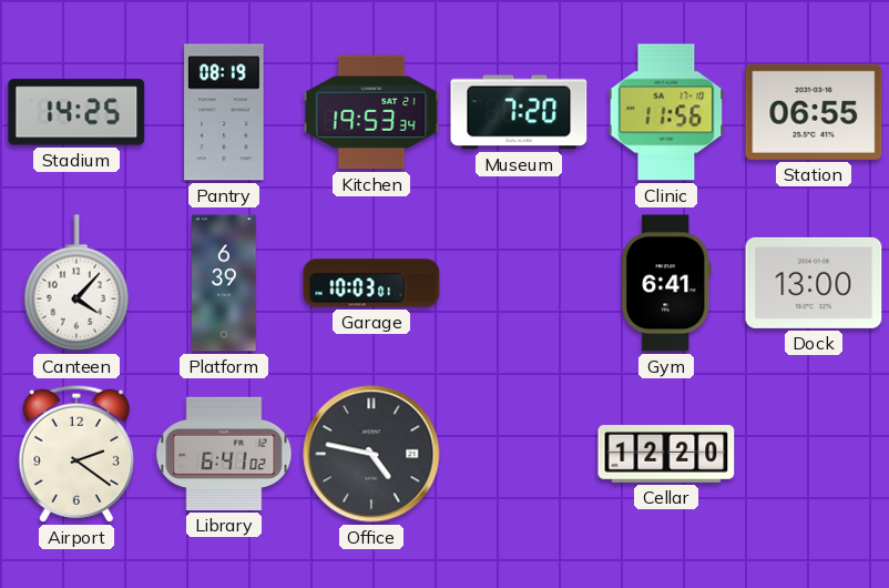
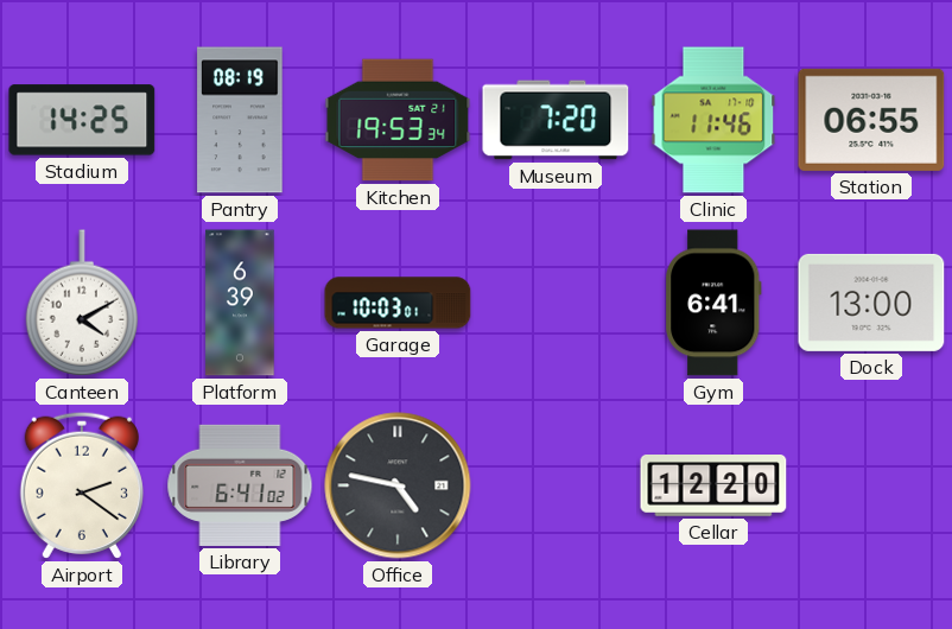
Clinic: 11:56 -> 11:46
Canteen: 4:07 -> 4:10
